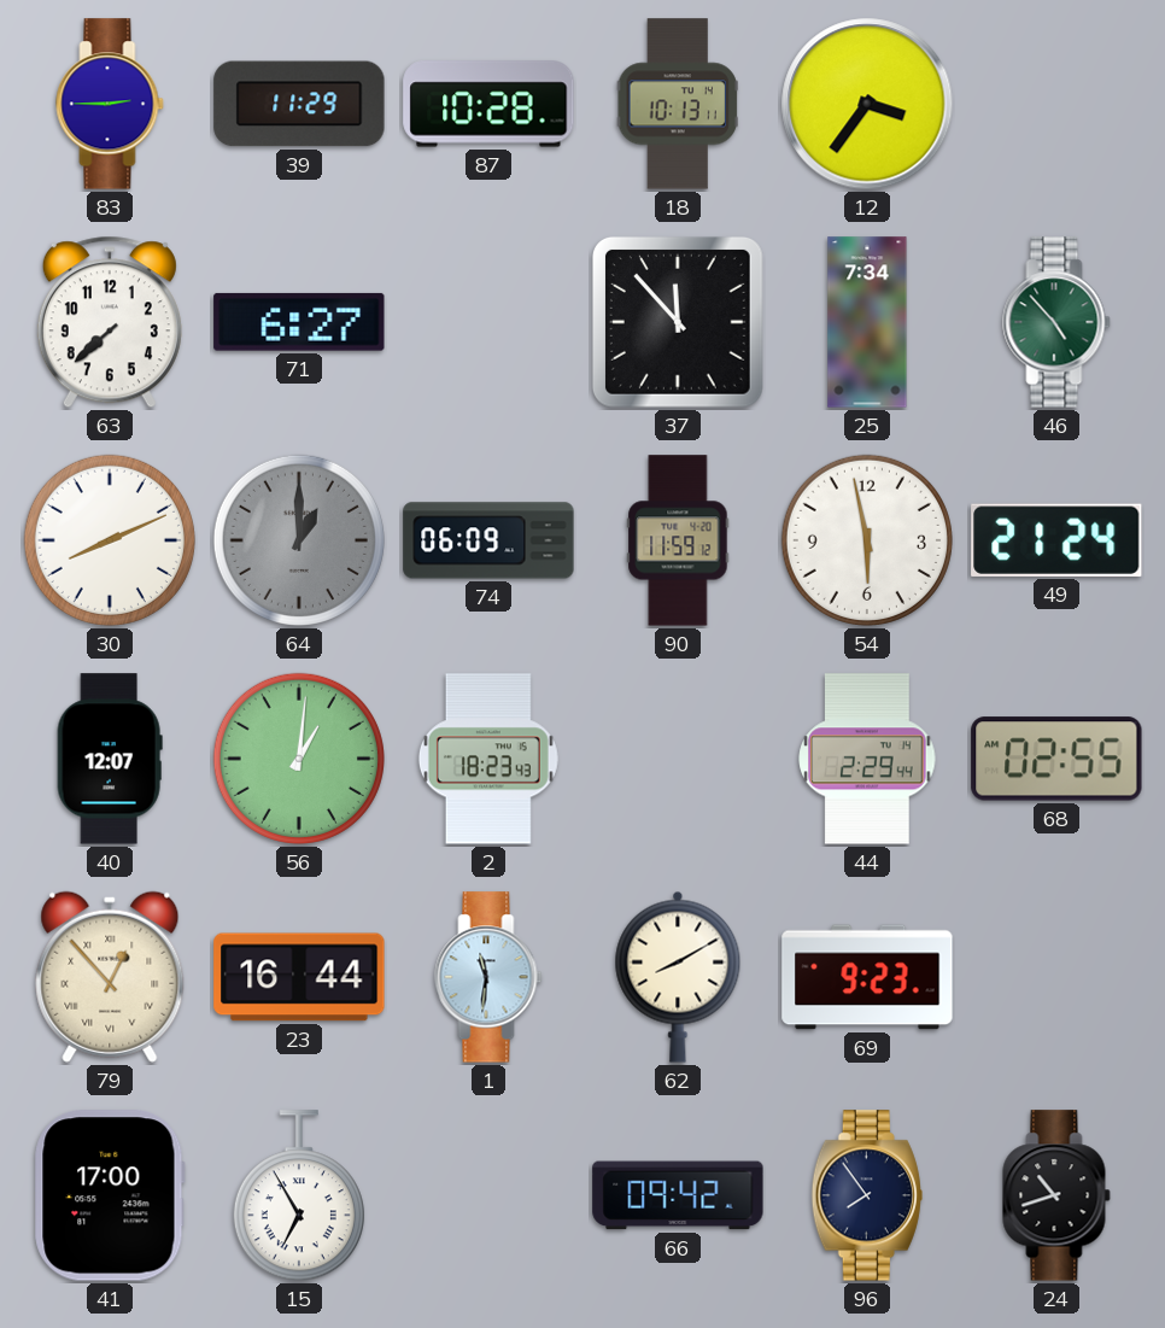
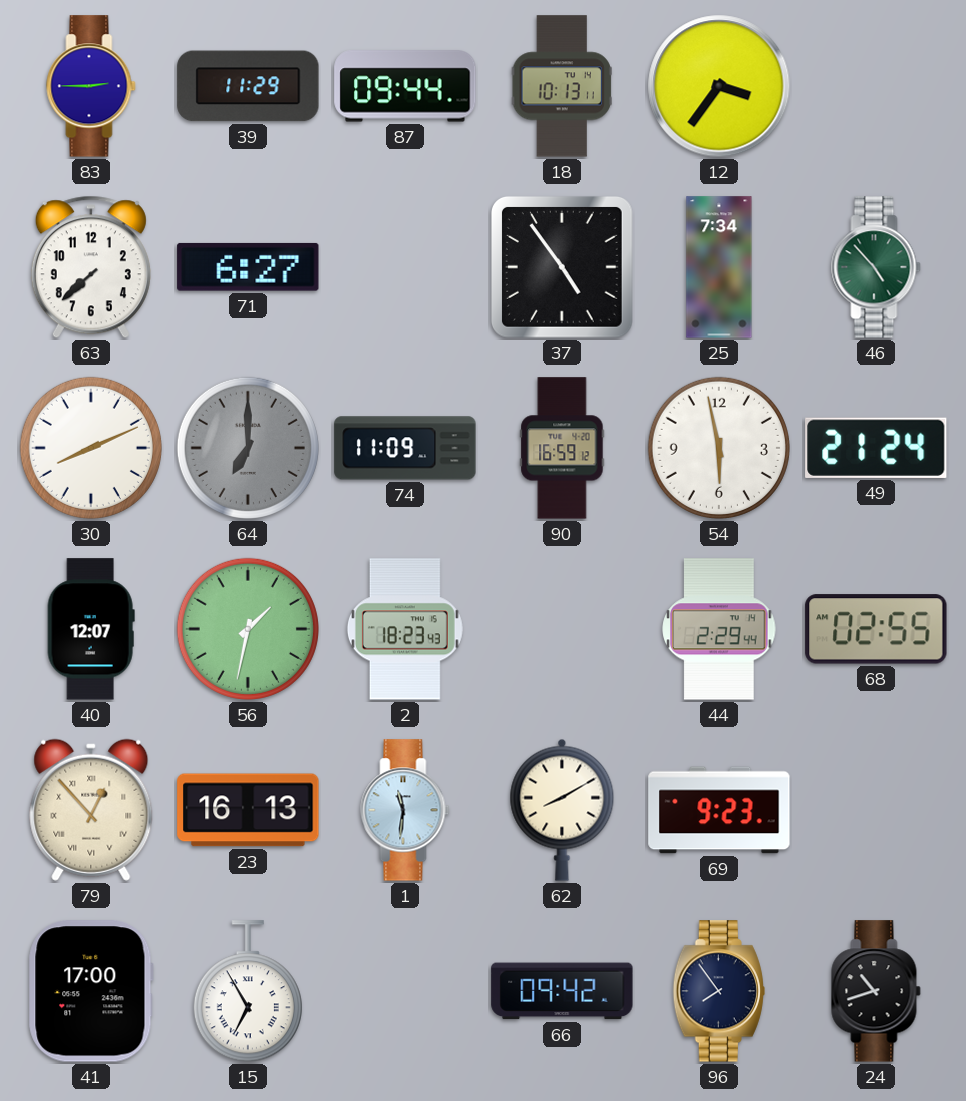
87: 10:28 -> 09:44
37: 11:53 -> 4:54
64: 1:00 -> 7:00
74: 06:09 -> 11:09
90: 11:59 -> 16:59
56: 1:01 -> 1:32
23: 16:44 -> 16:13
